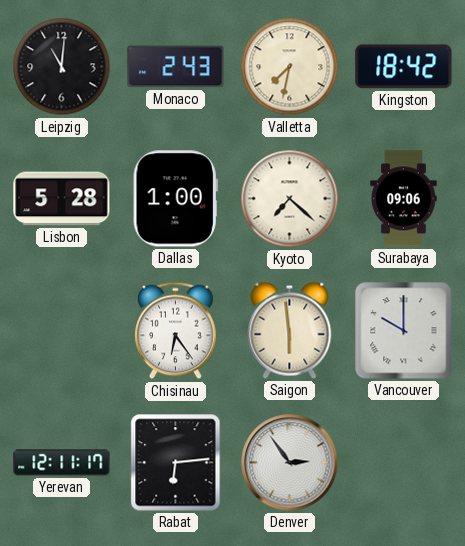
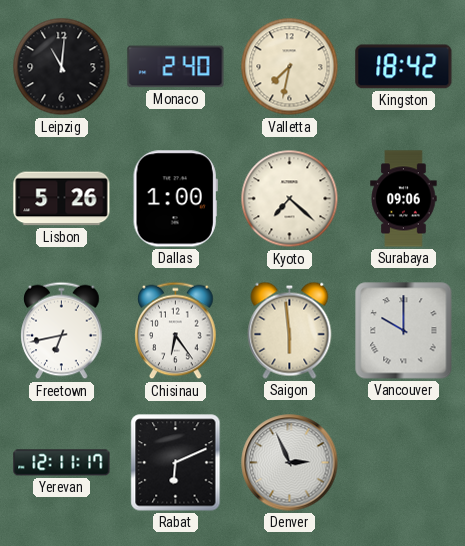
Monaco: 2:43 -> 2:40
Lisbon: 5:28 -> 5:26
Freetown: none -> 6:43
Rabat: 6:14 -> 6:11
Denver: 2:54 -> 2:56
